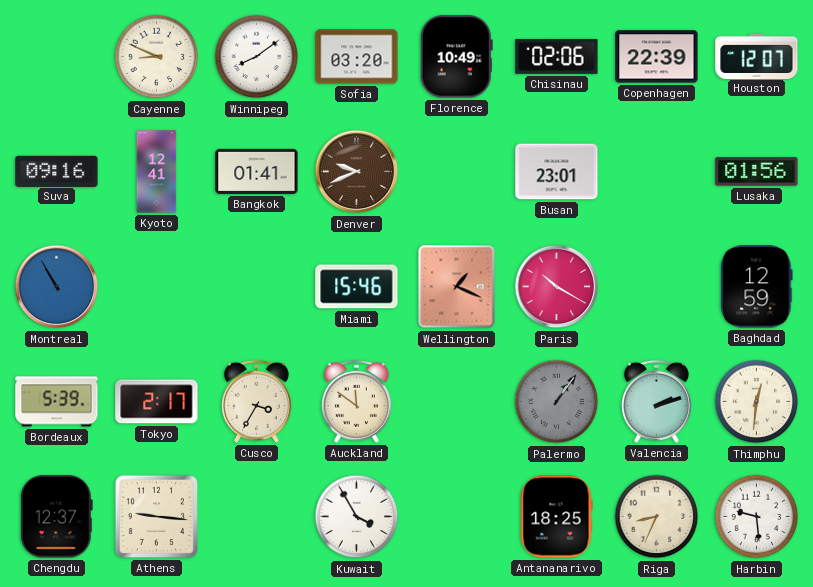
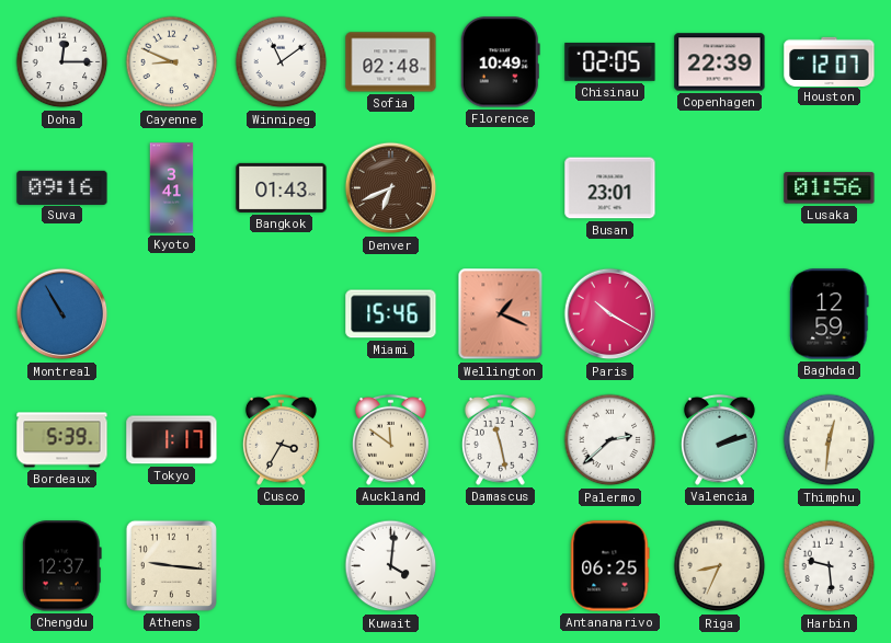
Doha: none -> 12:15
Winnipeg: 8:09 -> 11:09
Sofia: 03:20 -> 02:48
Chisinau: 02:06 -> 02:05
Kyoto: 12:41 -> 3:41
Bangkok: 01:41 -> 01:43
Denver: 9:41 -> 6:41
Tokyo: 2:17 -> 1:17
Damascus: none -> 11:28
Palermo: 1:06 -> 2:38
Palermo dial: grey -> white
Kuwait: 3:55 -> 4:01
Antananarivo: 18:25 -> 06:25
